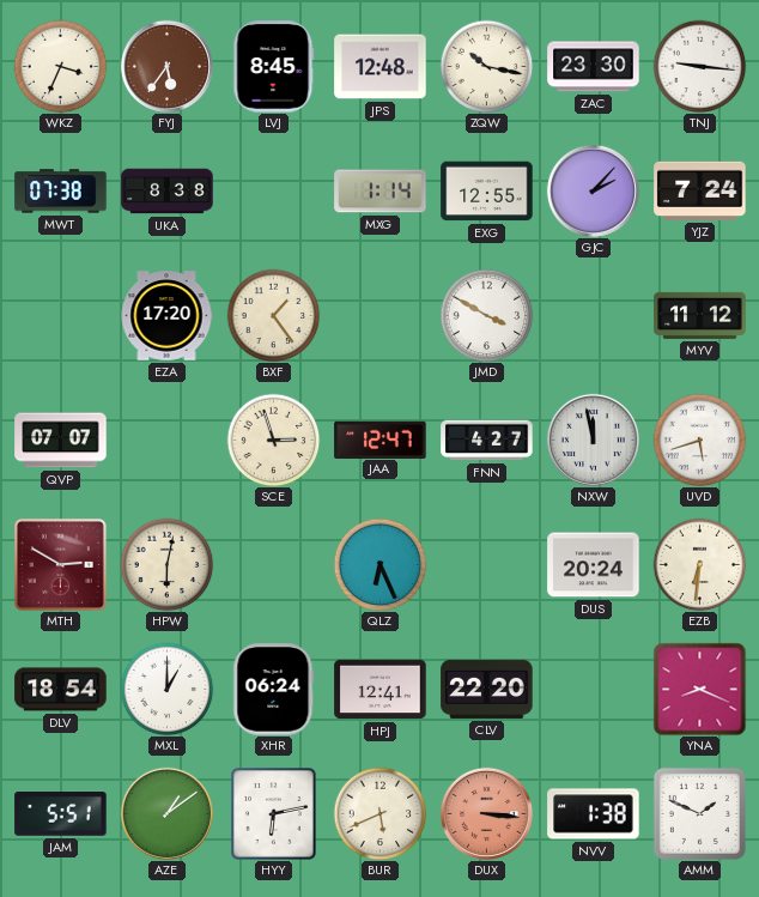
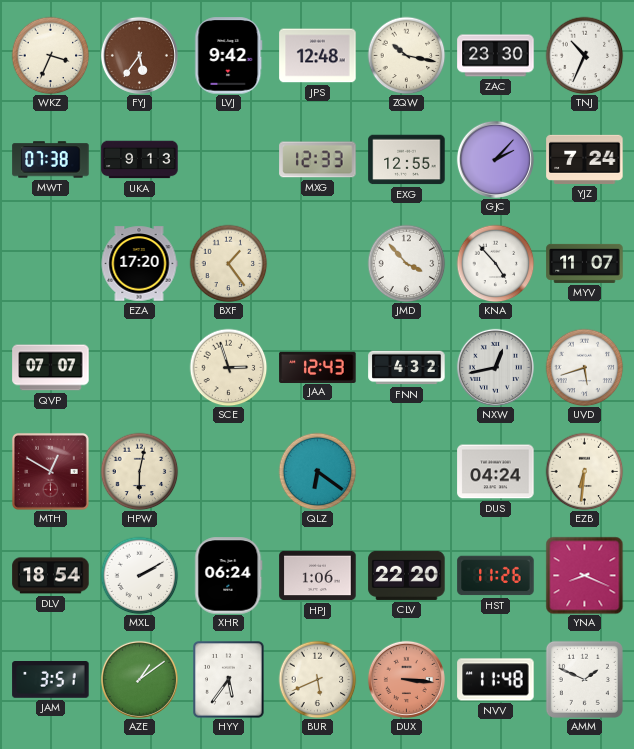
LVJ: 8:45 -> 9:42
TNJ: 9:16 -> 10:34
UKA: 8:38 -> 9:13
MXG: 1:14 -> 12:33
JMD: 3:50 -> 3:53
KNA: none -> 4:53
MYV: 11:12 -> 11:07
JAA: 12:47 -> 12:43
FNN: 4:27 -> 4:32
NXW: 11:58 -> 12:43
MTH: 2:50 -> 12:50
QLZ: 6:26 -> 6:21
DUS: 20:24 -> 04:24
MXL: 1:00 -> 2:10
HPJ: 12:41 -> 1:06
HST: none -> 11:26
JAM: 5:51 -> 3:51
HYY: 6:13 -> 5:36
NVV: 1:38 -> 11:48
